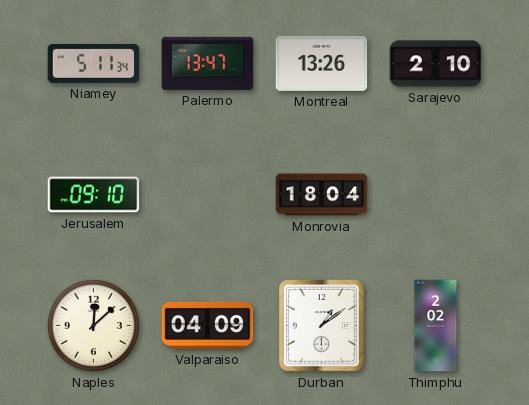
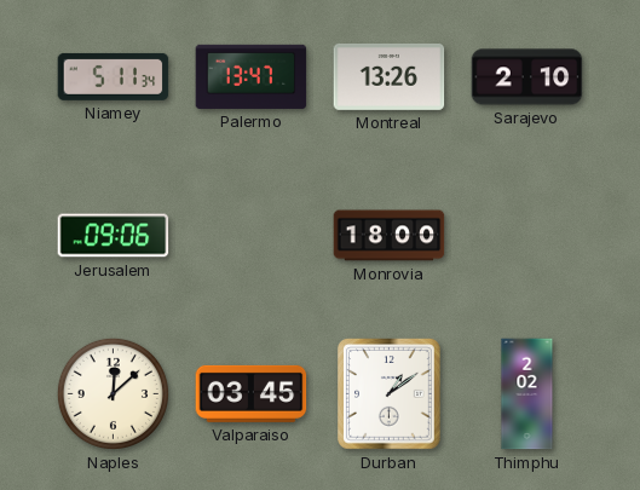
Jerusalem: 09:10 -> 09:06
Monrovia: 18:04 -> 18:00
Valparaiso: 04:09 -> 03:45
